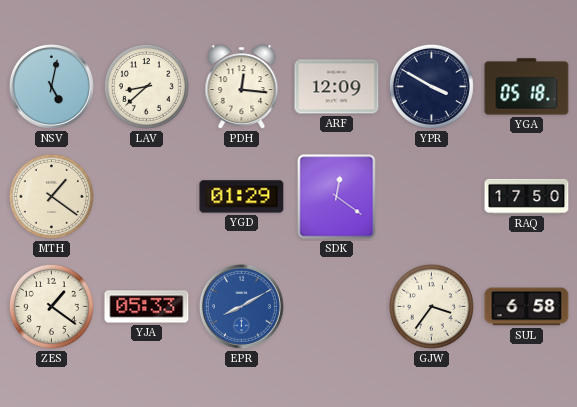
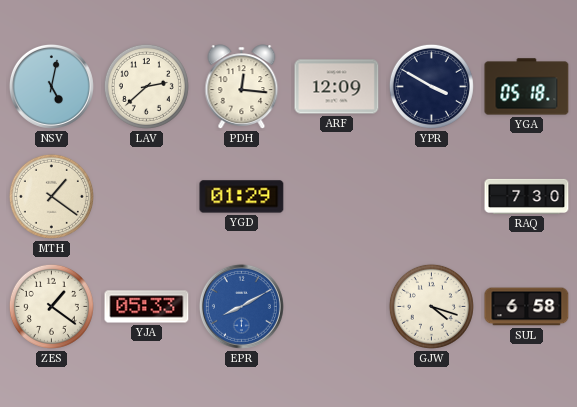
LAV: 8:38 -> 2:38
SDK: 12:21 -> none
RAQ: 17:50 -> 7:30
GJW: 3:36 -> 4:18
